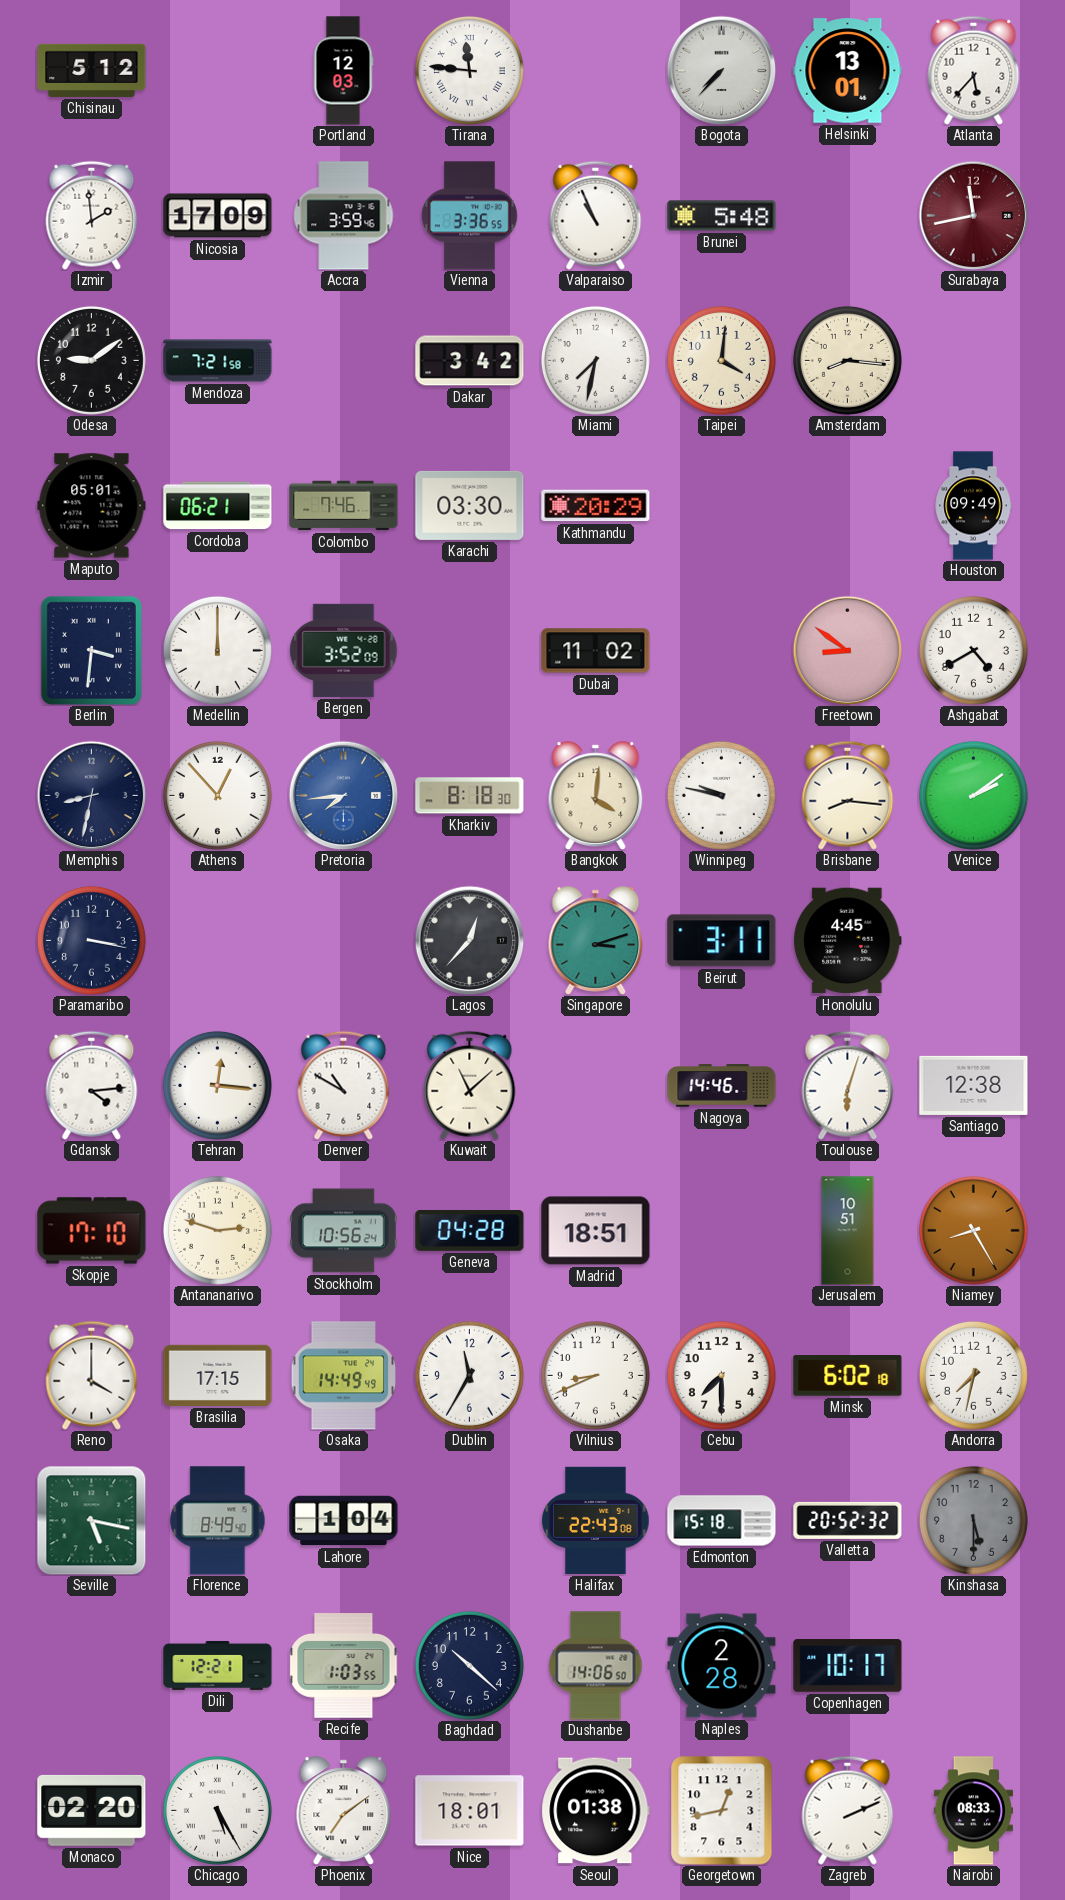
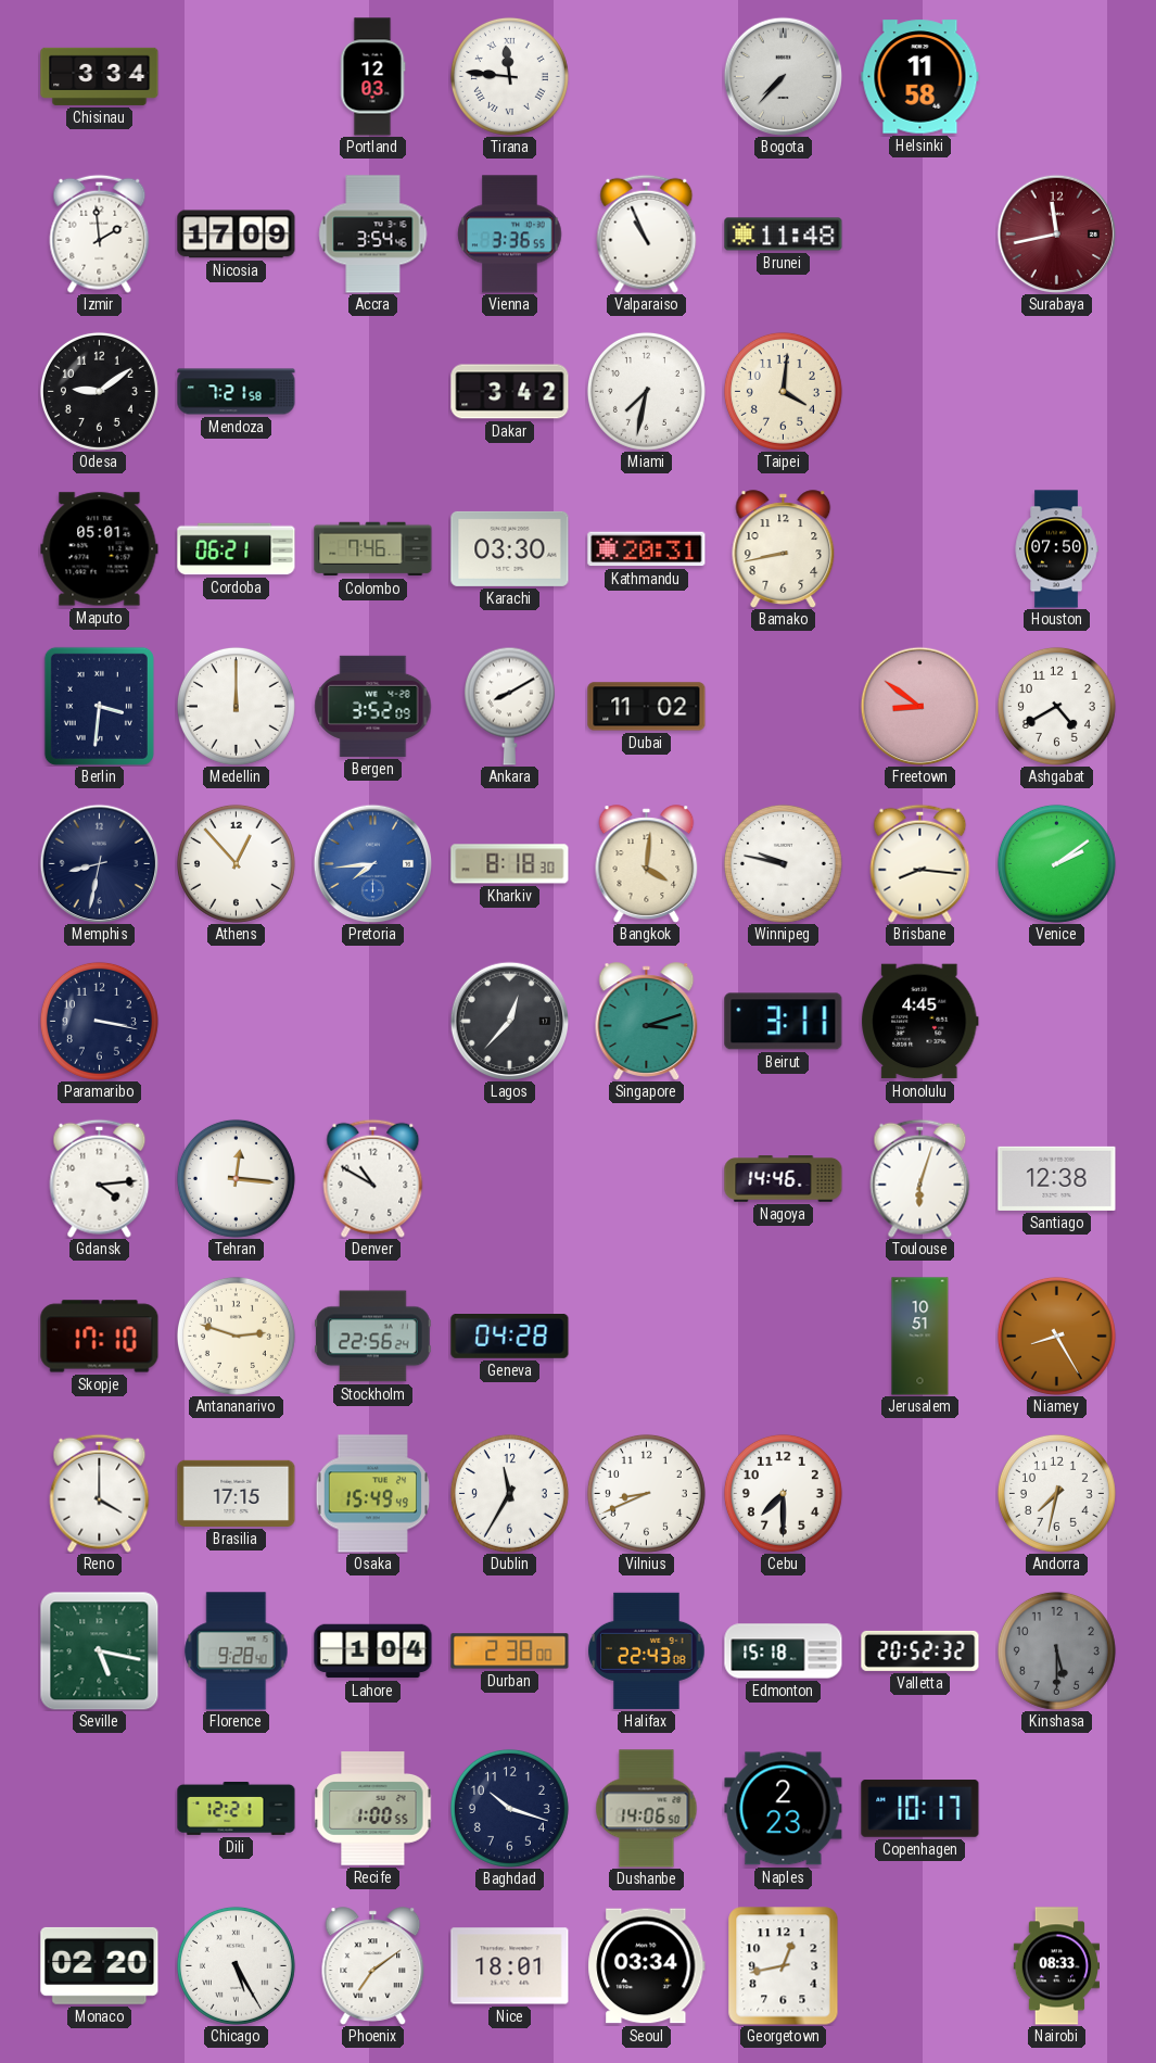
Chisinau: 5:12 -> 3:34
Helsinki: 13:01 -> 11:58
Atlanta: 5:37 -> none
Accra: 3:59 -> 3:54
Brunei: 5:48 -> 11:48
Amsterdam: 8:16 -> none
Kathmandu: 20:29 -> 20:31
Bamako: none -> 8:43
Houston: 09:49 -> 07:50
Ankara: none -> 8:10
Kuwait: 11:08 -> none
Stockholm: 10:56 -> 22:56
Madrid: 18:51 -> none
Osaka: 14:49 -> 15:49
Minsk: 6:02 -> none
Florence: 8:49 -> 9:28
Durban: none -> 2:38
Recife: 1:03 -> 1:00
Baghdad: 10:22 -> 10:18
Naples: 2:28 -> 2:23
Seoul: 01:38 -> 03:34
Zagreb: 2:11 -> none
